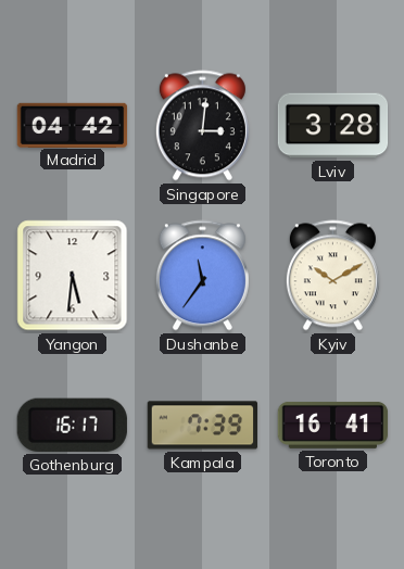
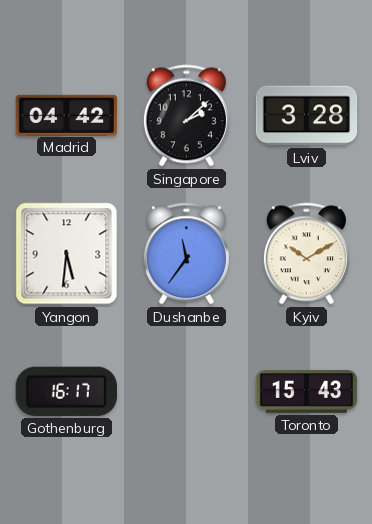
Singapore: 3:01 -> 2:08
Kampala: 7:39 -> none
Toronto: 16:41 -> 15:43
